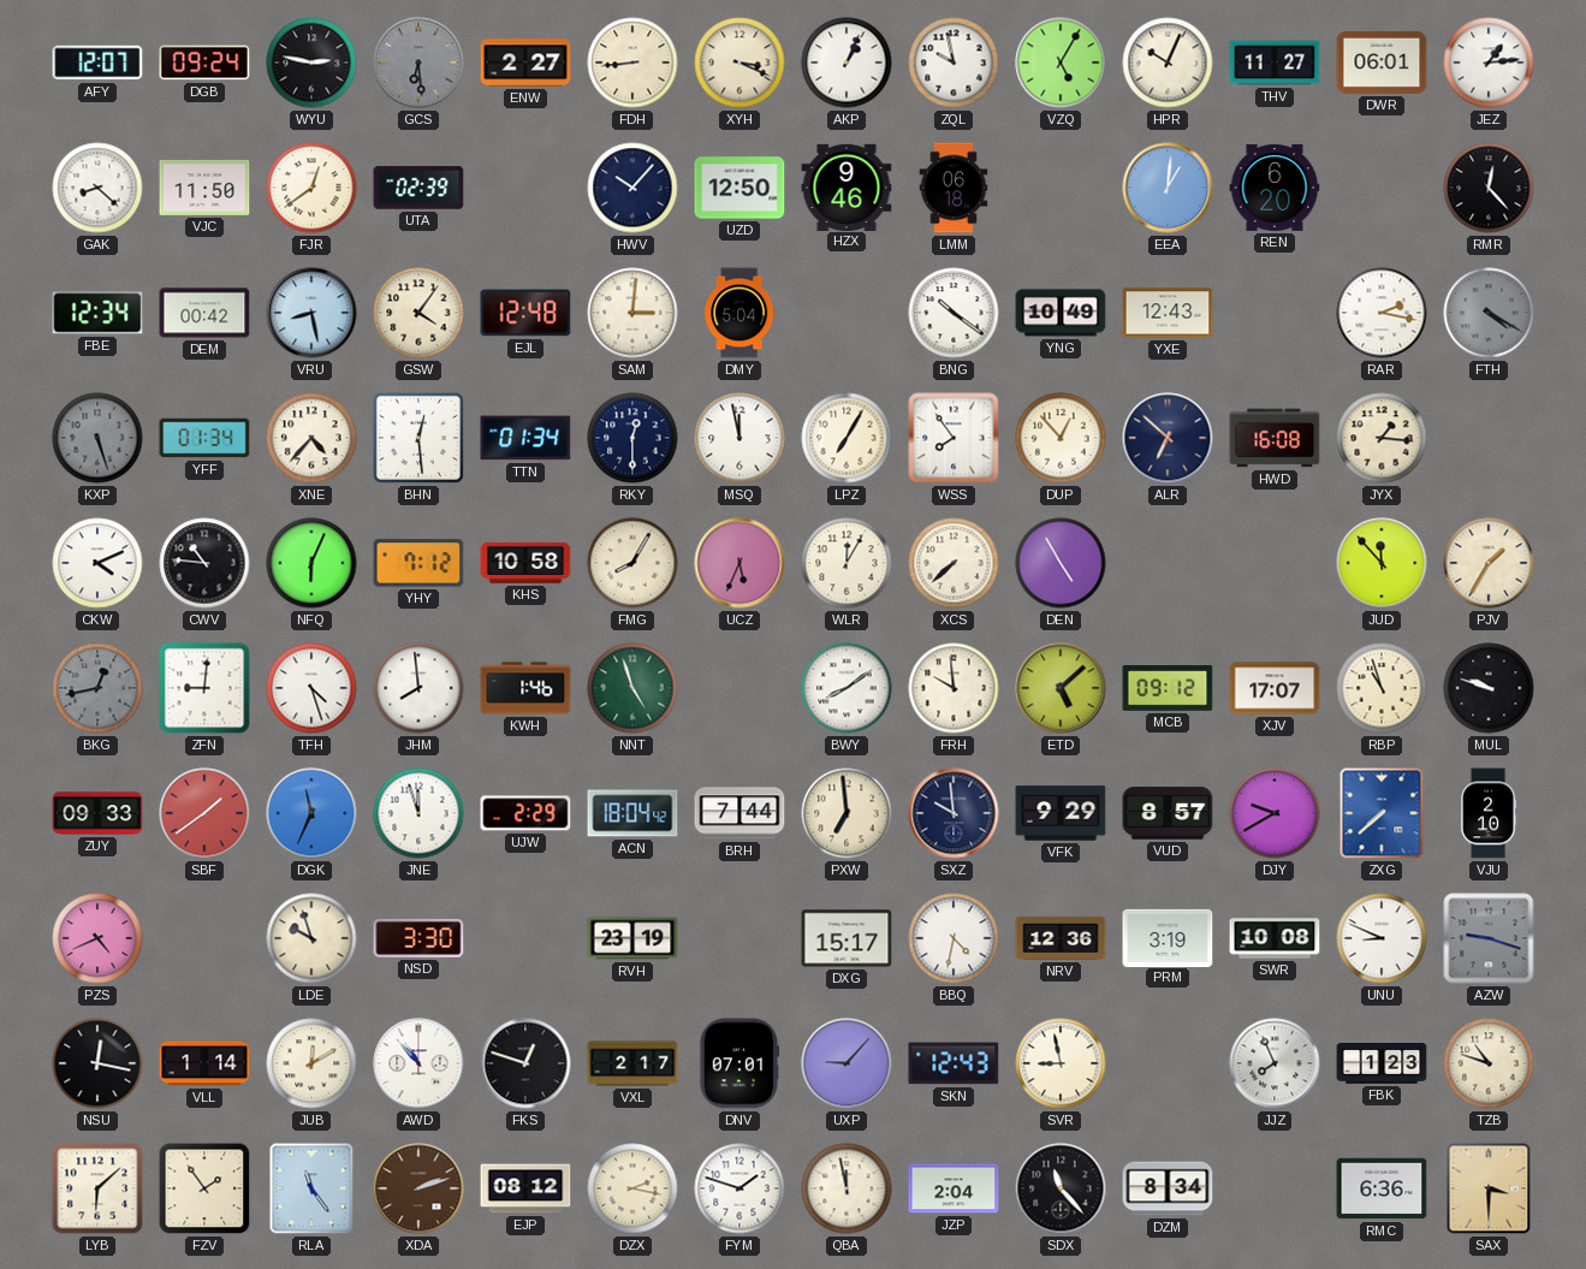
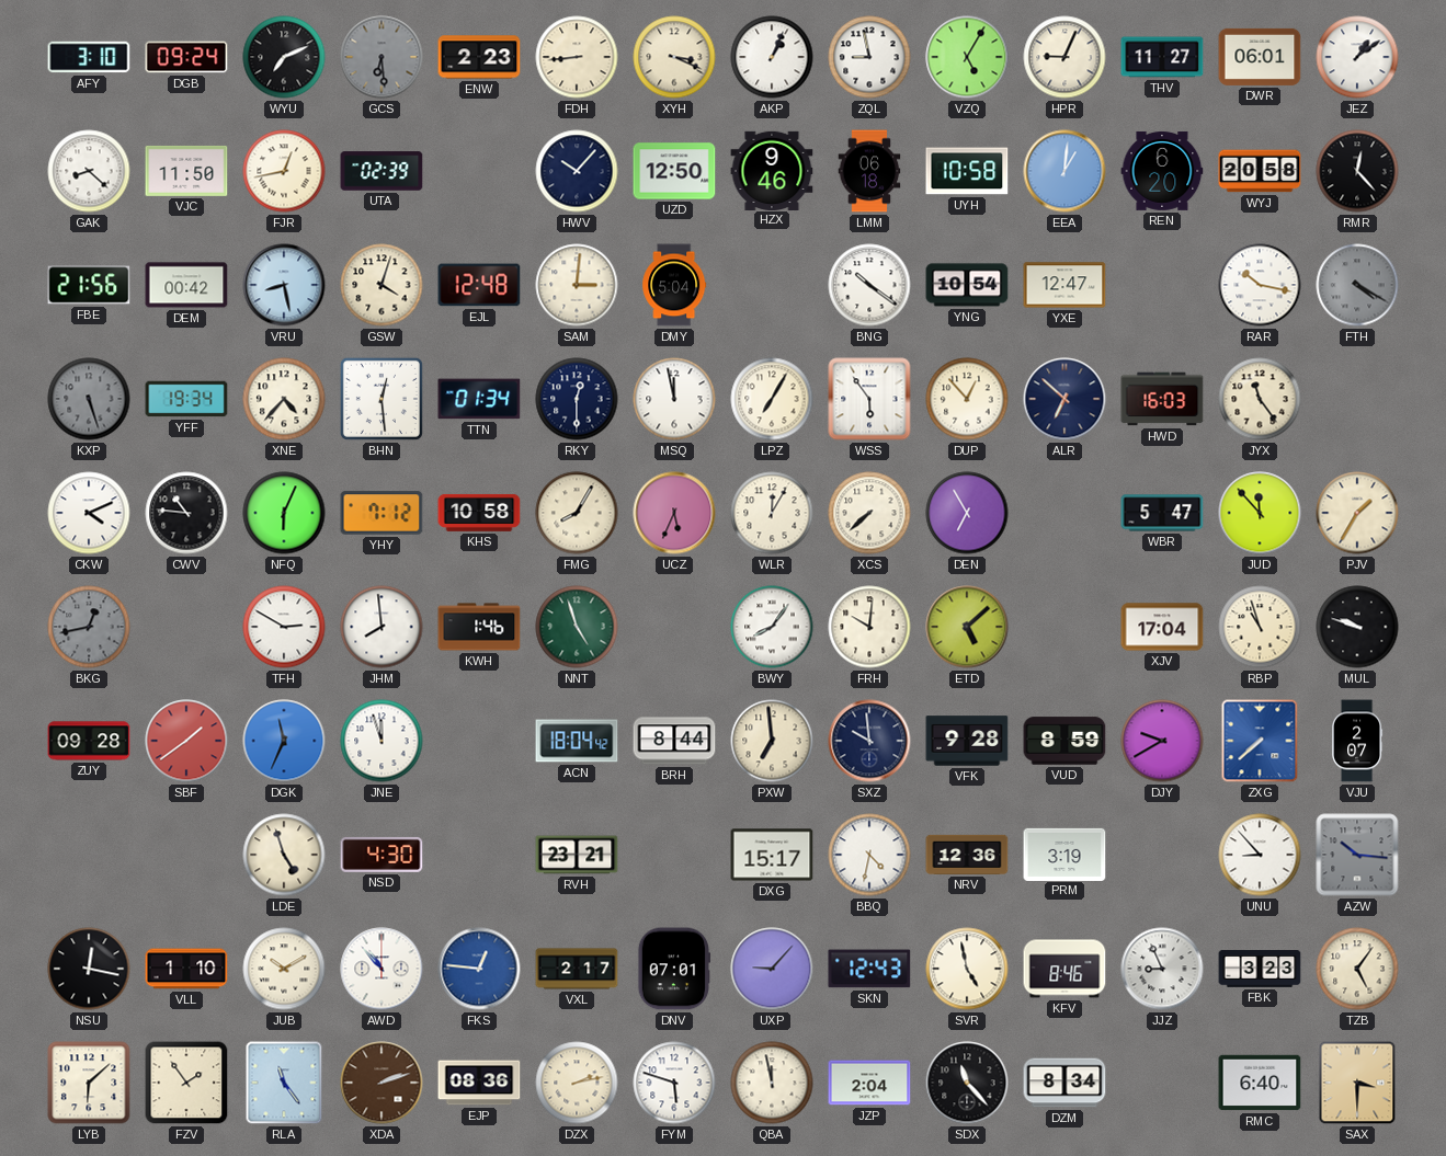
AFY: 12:07 -> 3:10
WYU: 2:47 -> 7:11
ENW: 2:27 -> 2:23
ZQL: 9:58 -> 8:58
HPR: 10:04 -> 9:04
JEZ: 1:14 -> 1:09
FJR: 12:39 -> 12:43
UYH: none -> 10:58
WYJ: none -> 20:58
FBE: 12:34 -> 21:56
GSW: 4:06 -> 4:03
YNG: 10:49 -> 10:54
YXE: 12:43 -> 12:47
RAR: 2:17 -> 10:17
YFF: 01:34 -> 19:34
WSS: 7:54 -> 5:54
HWD: 16:08 -> 16:03
JYX: 1:16 -> 11:24
DEN: 4:55 -> 6:55
WBR: none -> 5:47
ZFN: 9:01 -> none
TFH: 4:27 -> 2:50
BWY: 8:09 -> 8:06
FRH: 9:59 -> 10:01
MCB: 09:12 -> none
XJV: 17:07 -> 17:04
ZUY: 09:33 -> 09:28
UJW: 2:29 -> none
BRH: 7:44 -> 8:44
VFK: 9:29 -> 9:28
VUD: 8:57 -> 8:59
VJU: 2:10 -> 2:07
PZS: 4:41 -> none
LDE: 9:57 -> 4:57
NSD: 3:30 -> 4:30
RVH: 23:19 -> 23:21
SWR: 10:08 -> none
UNU: 8:49 -> 8:53
AZW: 9:18 -> 10:16
VLL: 1:14 -> 1:10
JUB: 12:10 -> 10:10
FKS: 12:48 -> 12:46
FKS dial: black -> blue
SVR: 8:58 -> 4:58
KFV: none -> 8:46
JJZ: 7:56 -> 8:56
FBK: 1:23 -> 3:23
TZB: 10:48 -> 5:06
EJP: 08:12 -> 08:36
DZX: 2:17 -> 2:13
FYM: 1:48 -> 5:48
RMC: 6:36 -> 6:40
